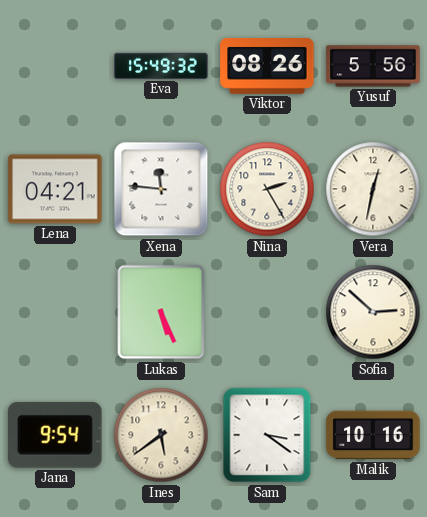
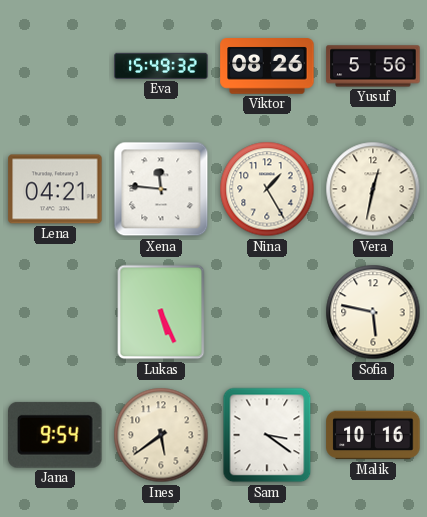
Nina: 2:25 -> 1:25
Sofia: 2:52 -> 5:47
